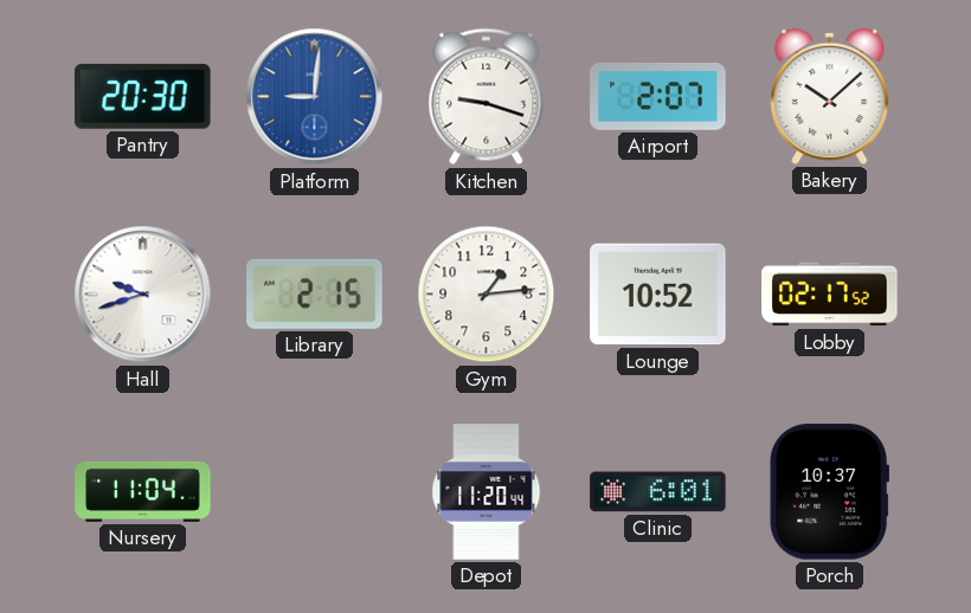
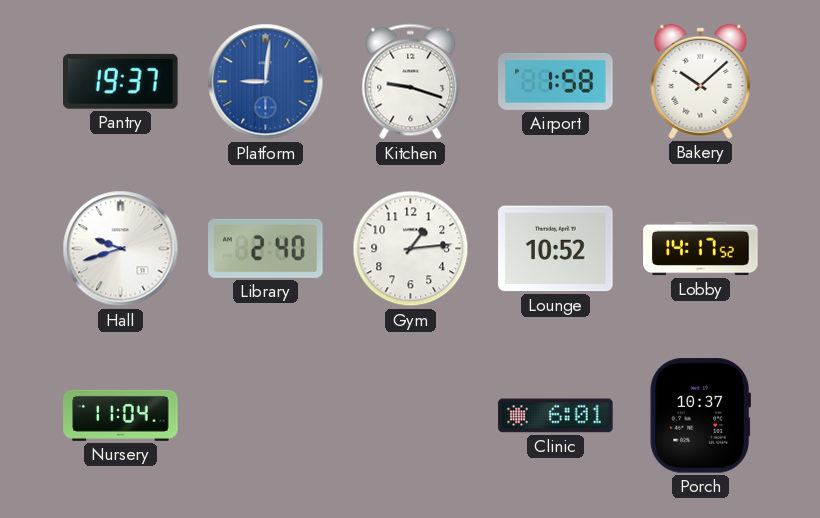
Pantry: 20:30 -> 19:37
Airport: 2:07 -> 1:58
Library: 2:15 -> 2:40
Lobby: 02:17 -> 14:17
Depot: 11:20 -> none
